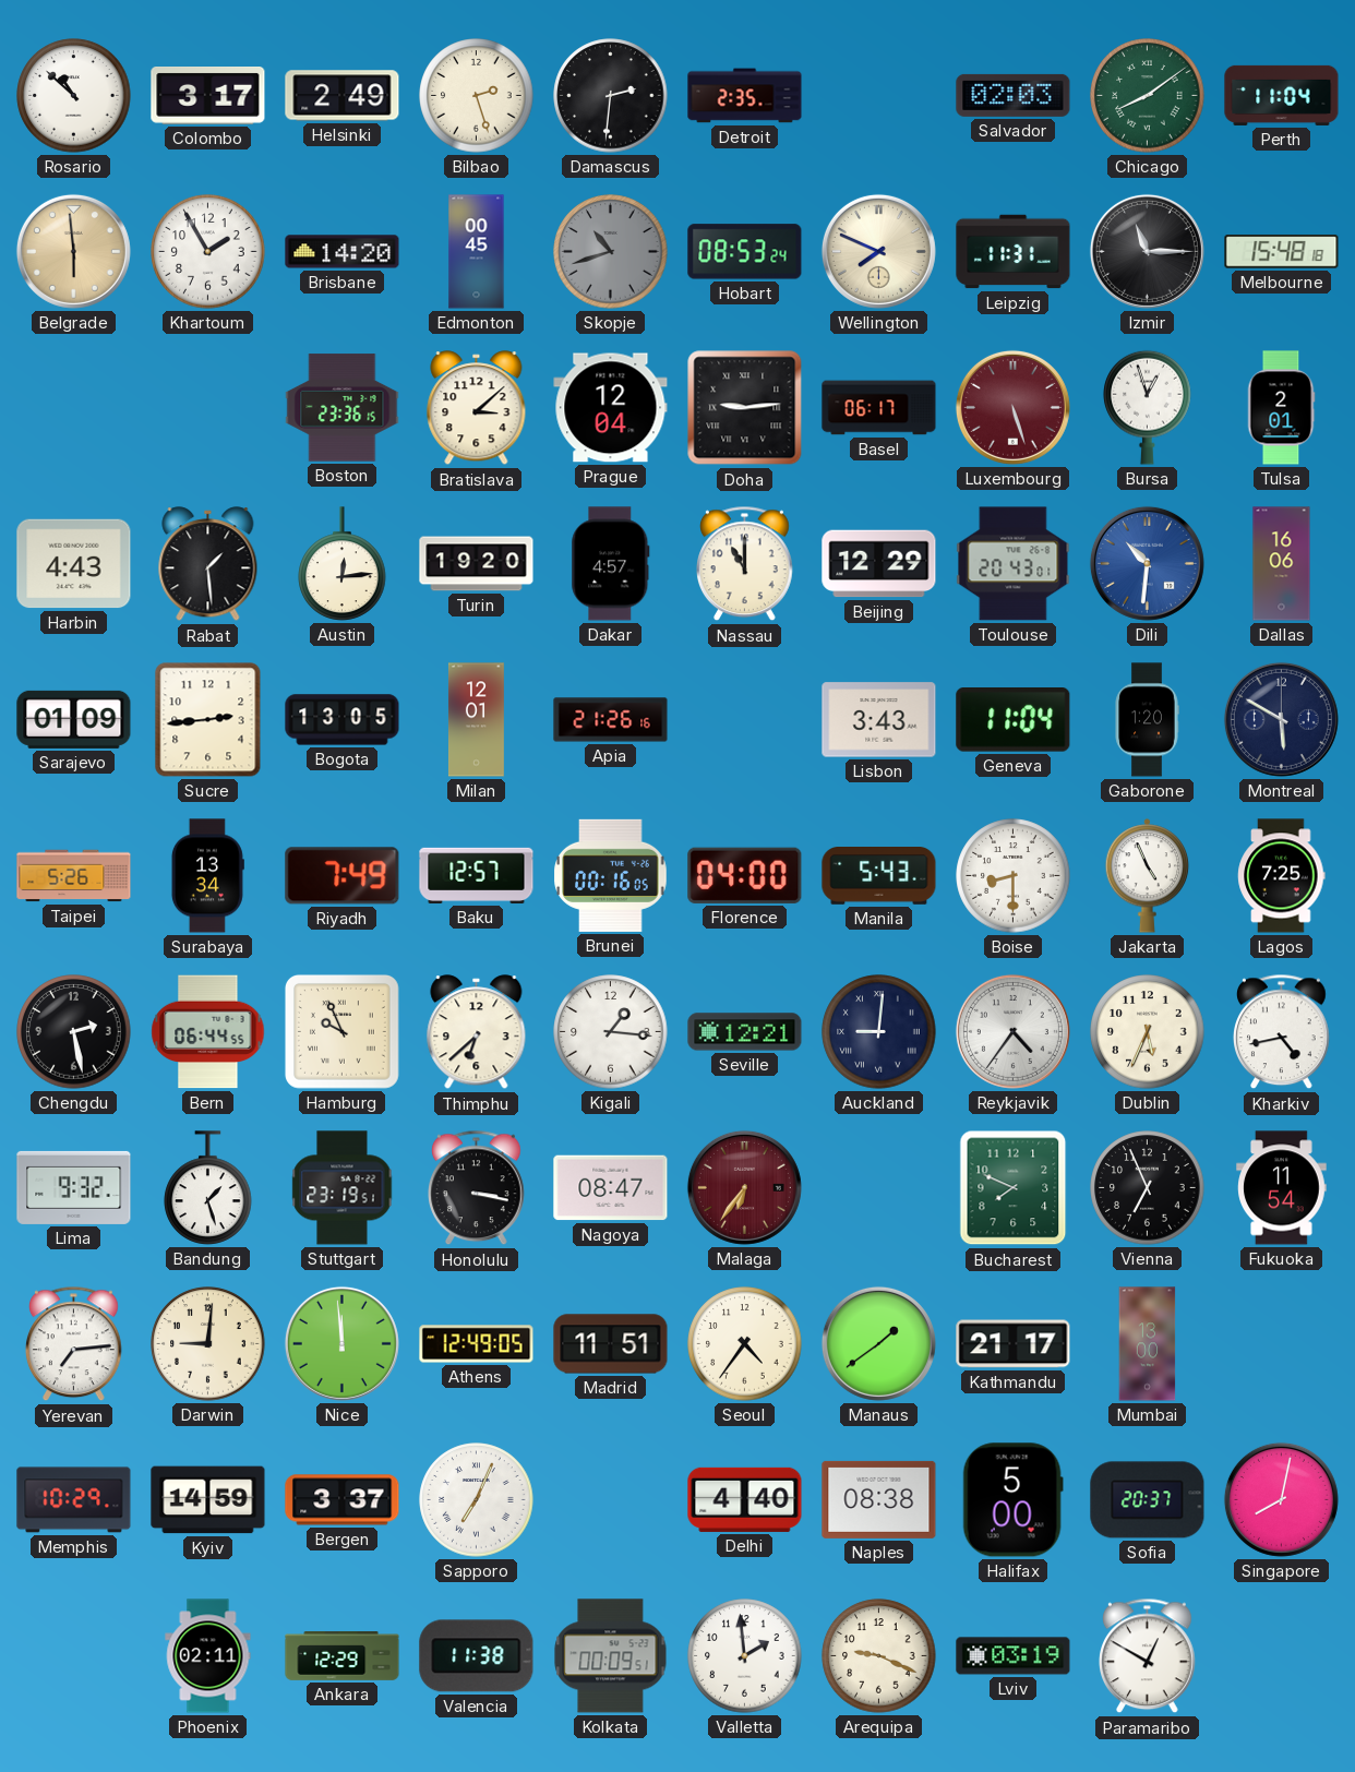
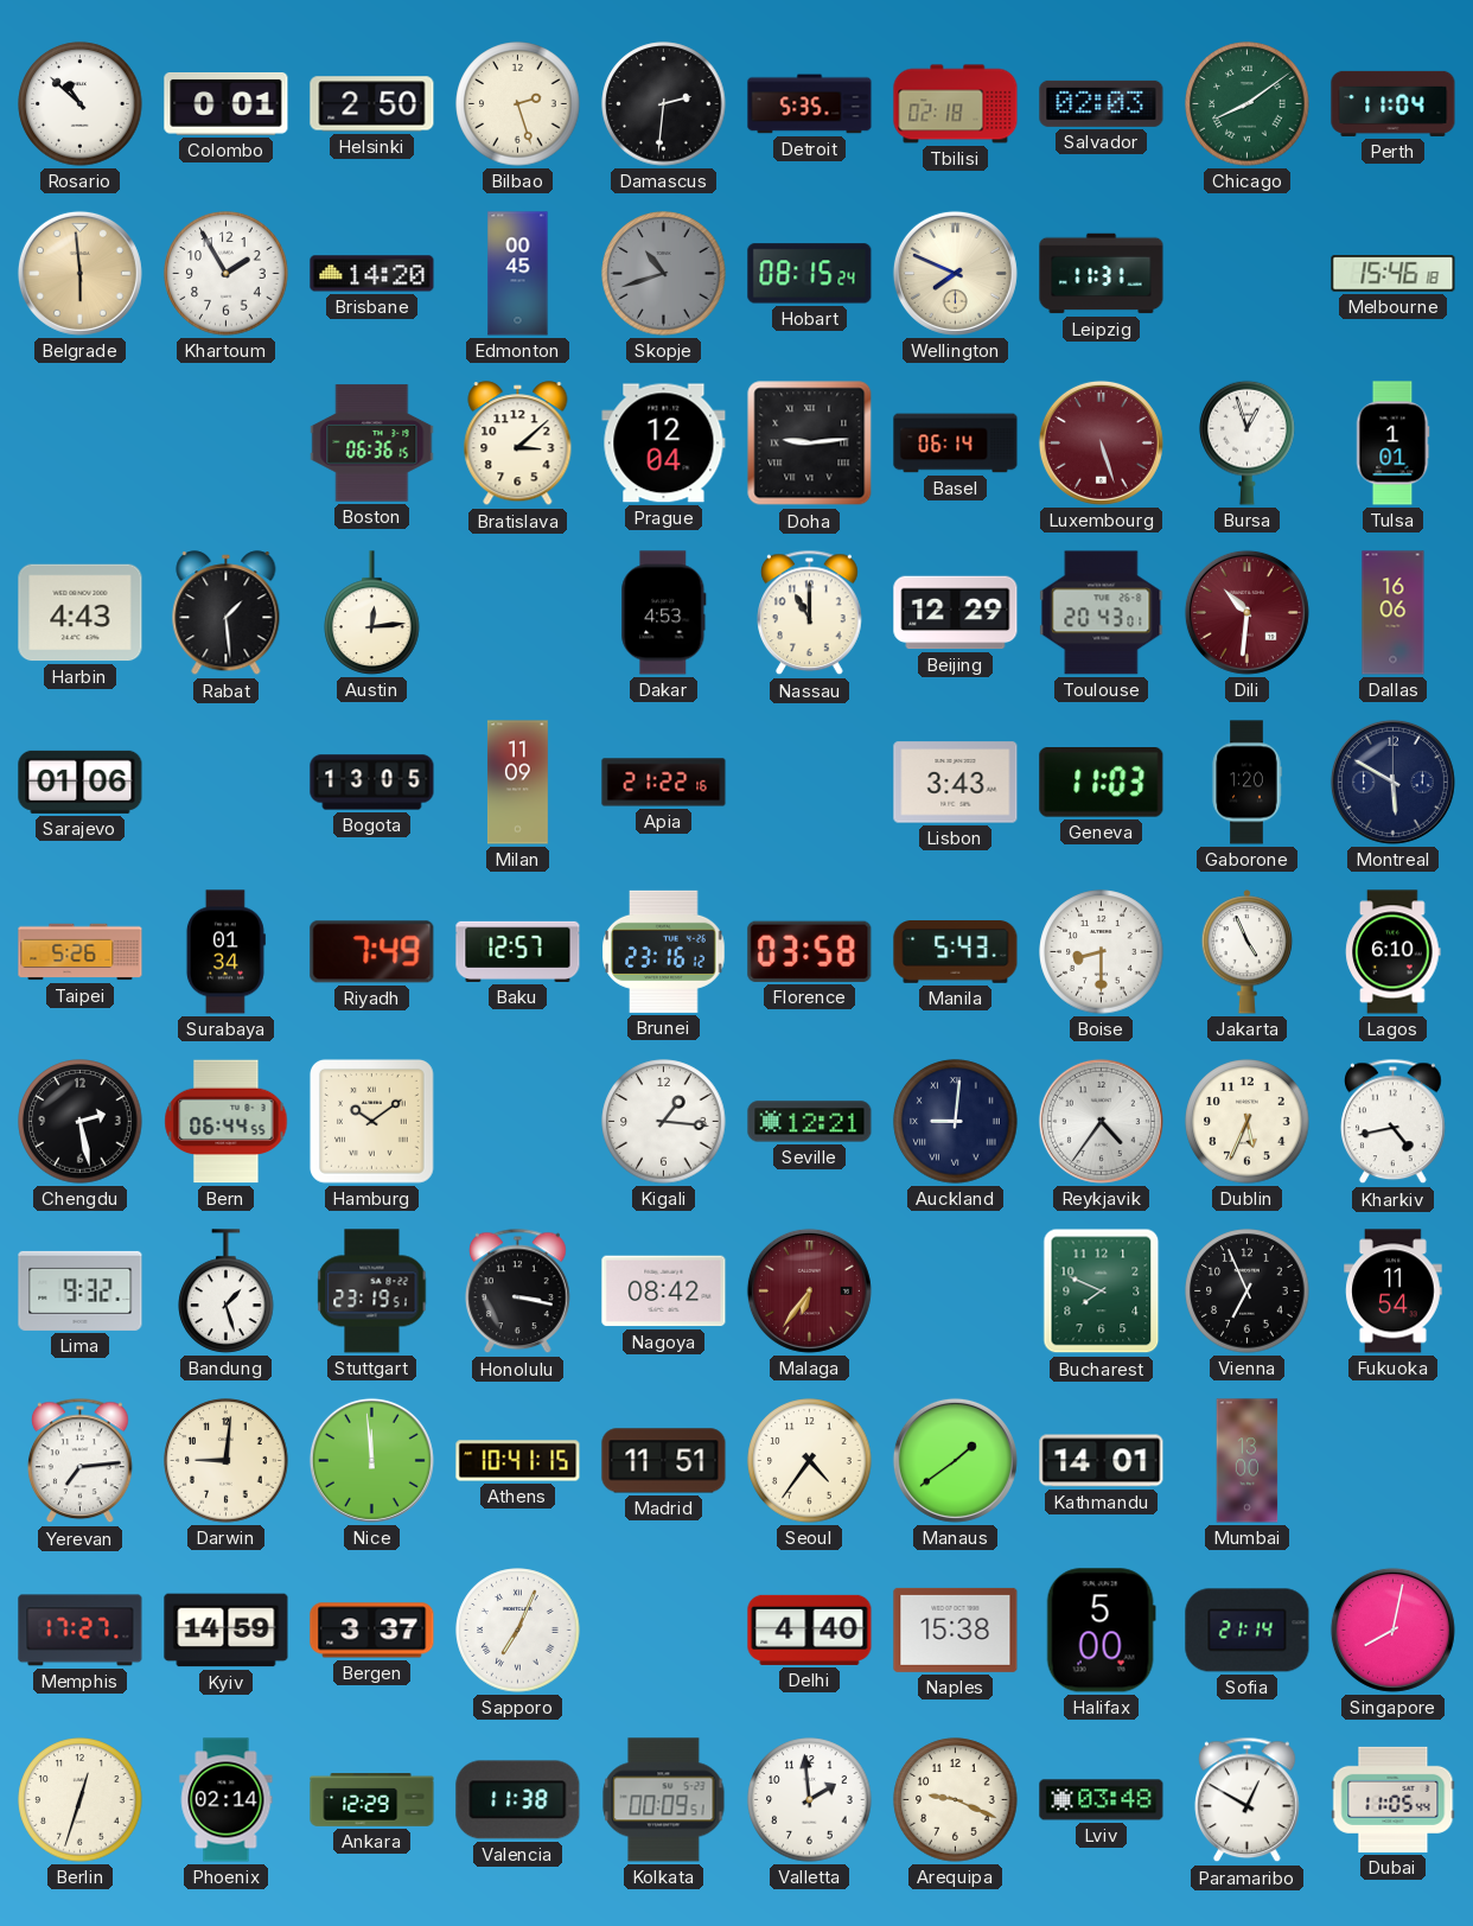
Colombo: 3:17 -> 0:01
Helsinki: 2:49 -> 2:50
Detroit: 2:35 -> 5:35
Tbilisi: none -> 02:18
Hobart: 08:53 -> 08:15
Izmir: 11:15 -> none
Melbourne: 15:48 -> 15:46
Boston: 23:36 -> 06:36
Basel: 06:17 -> 06:14
Tulsa: 2:01 -> 1:01
Turin: 19:20 -> none
Dakar: 4:57 -> 4:53
Dili dial: blue -> burgundy
Sarajevo: 01:09 -> 01:06
Sucre: 2:44 -> none
Milan: 12:01 -> 11:09
Apia: 21:26 -> 21:22
Geneva: 11:04 -> 11:03
Surabaya: 13:34 -> 01:34
Brunei: 00:16 -> 23:16
Florence: 04:00 -> 03:58
Lagos: 7:25 -> 6:10
Hamburg: 9:56 -> 10:09
Thimphu: 6:38 -> none
Nagoya: 08:47 -> 08:42
Athens: 12:49 -> 10:41
Kathmandu: 21:17 -> 14:01
Memphis: 10:29 -> 17:27
Naples: 08:38 -> 15:38
Sofia: 20:37 -> 21:14
Berlin: none -> 12:33
Phoenix: 02:11 -> 02:14
Lviv: 03:19 -> 03:48
Dubai: none -> 11:05
